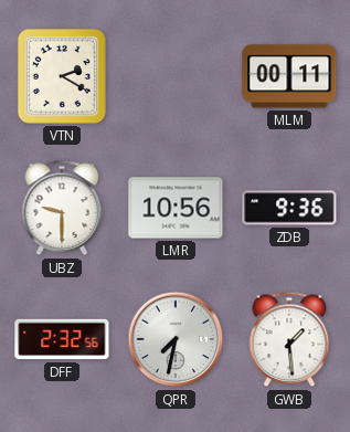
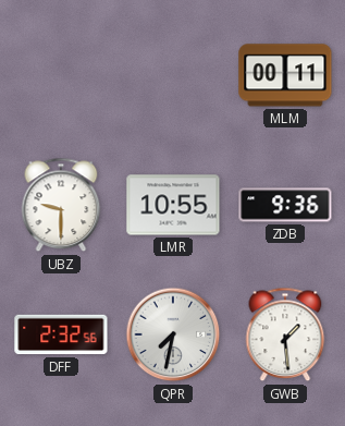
VTN: 2:20 -> none
LMR: 10:56 -> 10:55
